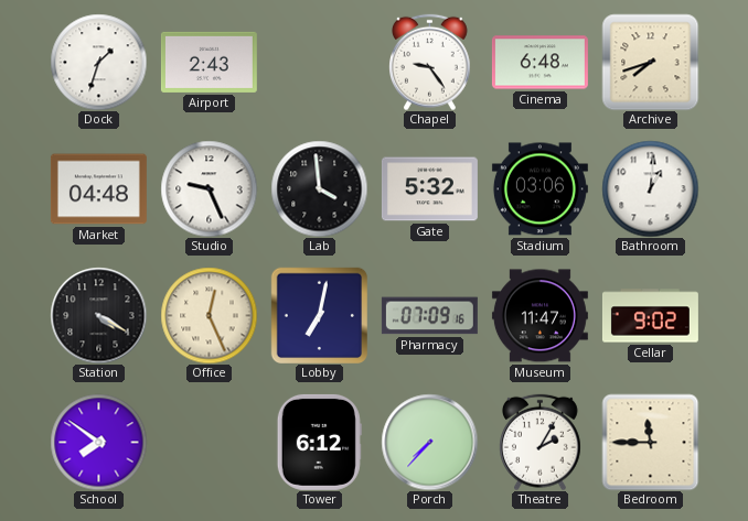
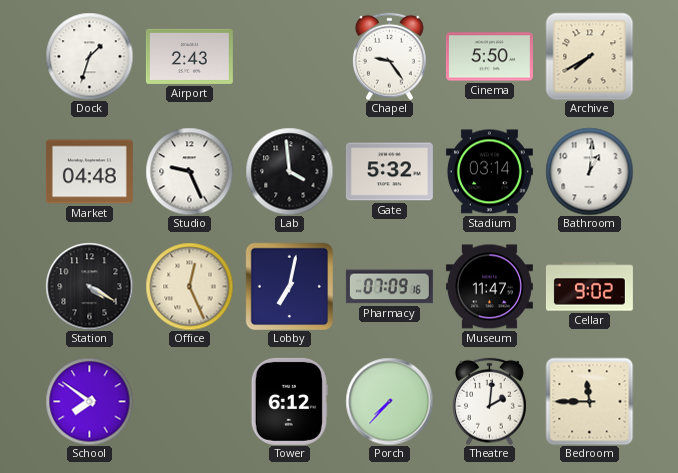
Cinema: 6:48 -> 5:50
Archive: 7:42 -> 7:40
Stadium: 03:06 -> 03:14
Theatre: 2:05 -> 2:01
